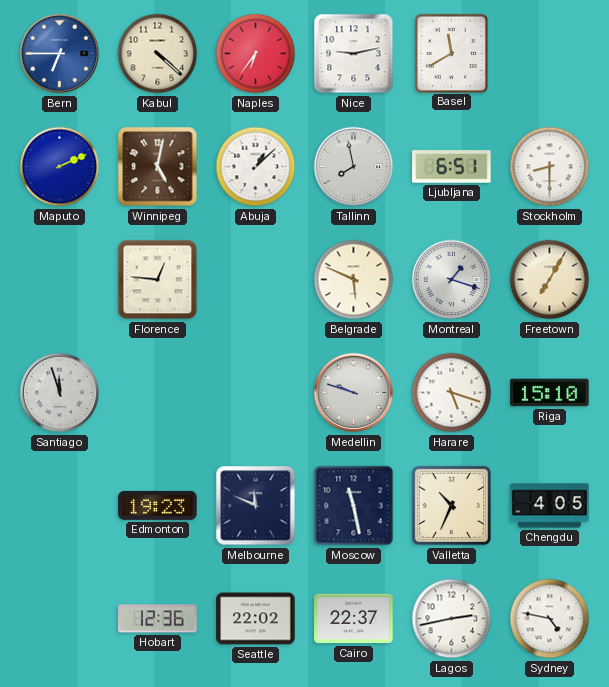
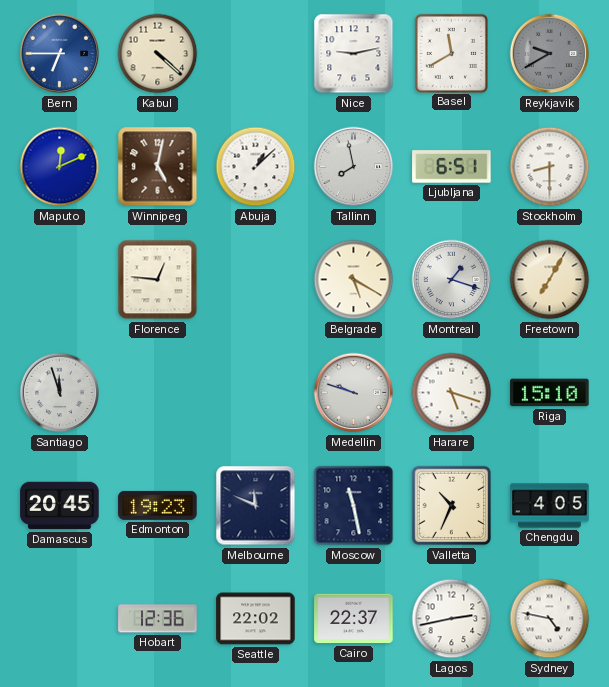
Naples: 6:36 -> none
Reykjavik: none -> 9:40
Maputo: 2:11 -> 12:11
Belgrade: 5:49 -> 5:20
Damascus: none -> 20:45
